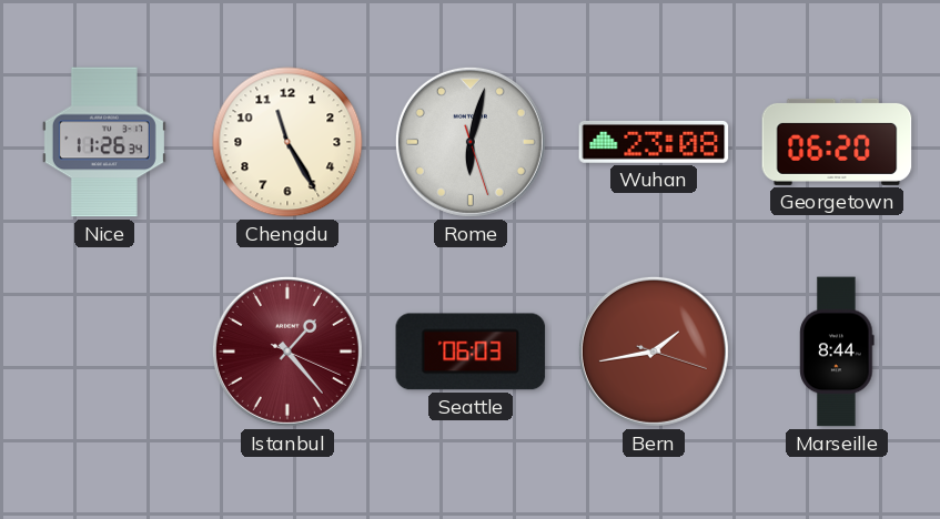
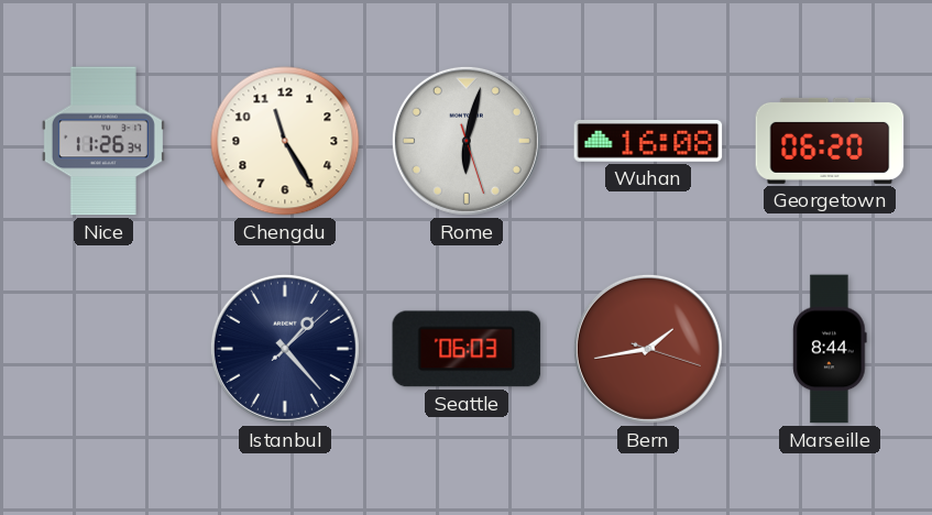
Wuhan: 23:08 -> 16:08
Istanbul: 1:23:19 -> 1:23:08
Istanbul dial: burgundy -> navy
